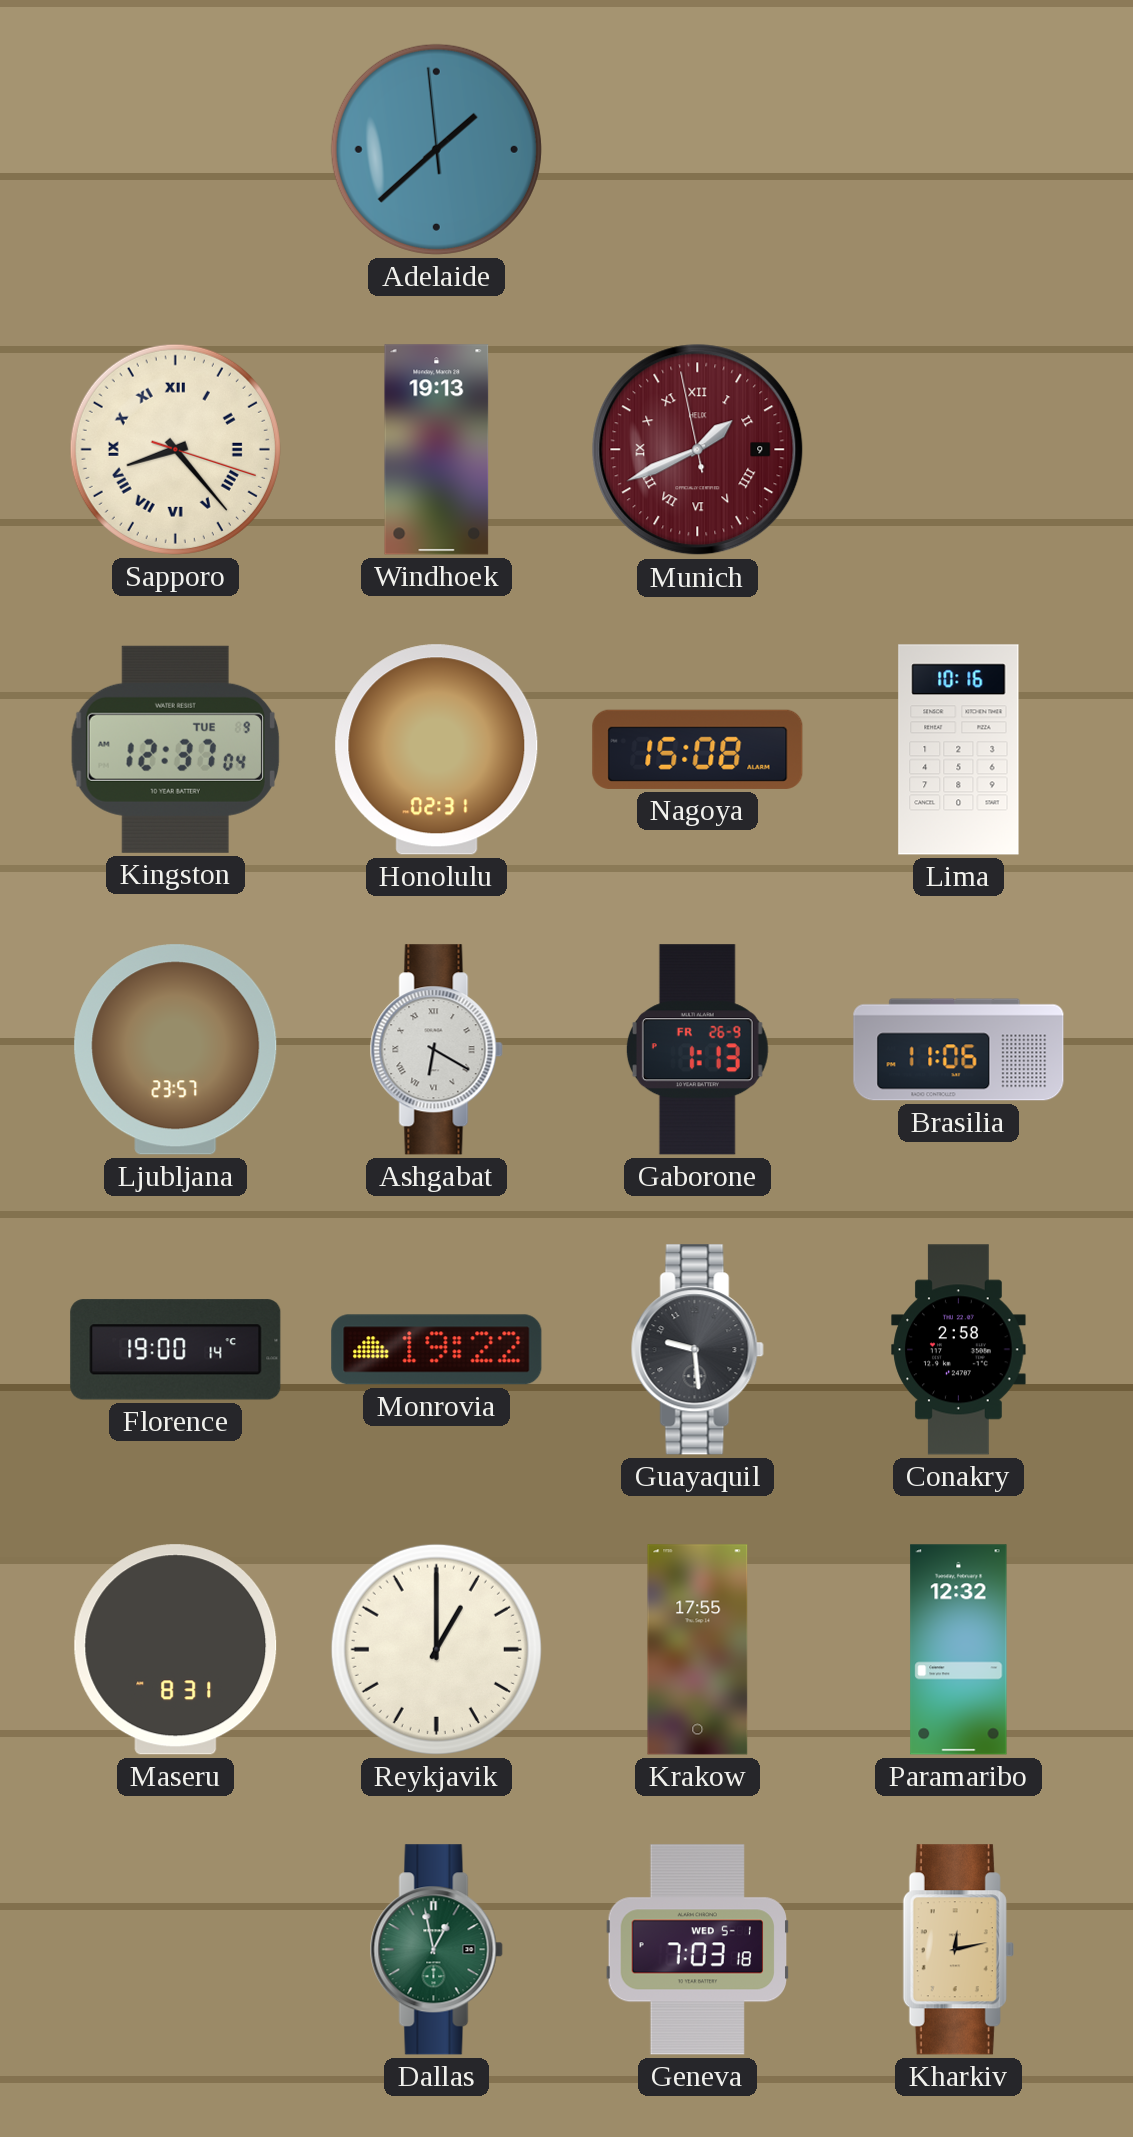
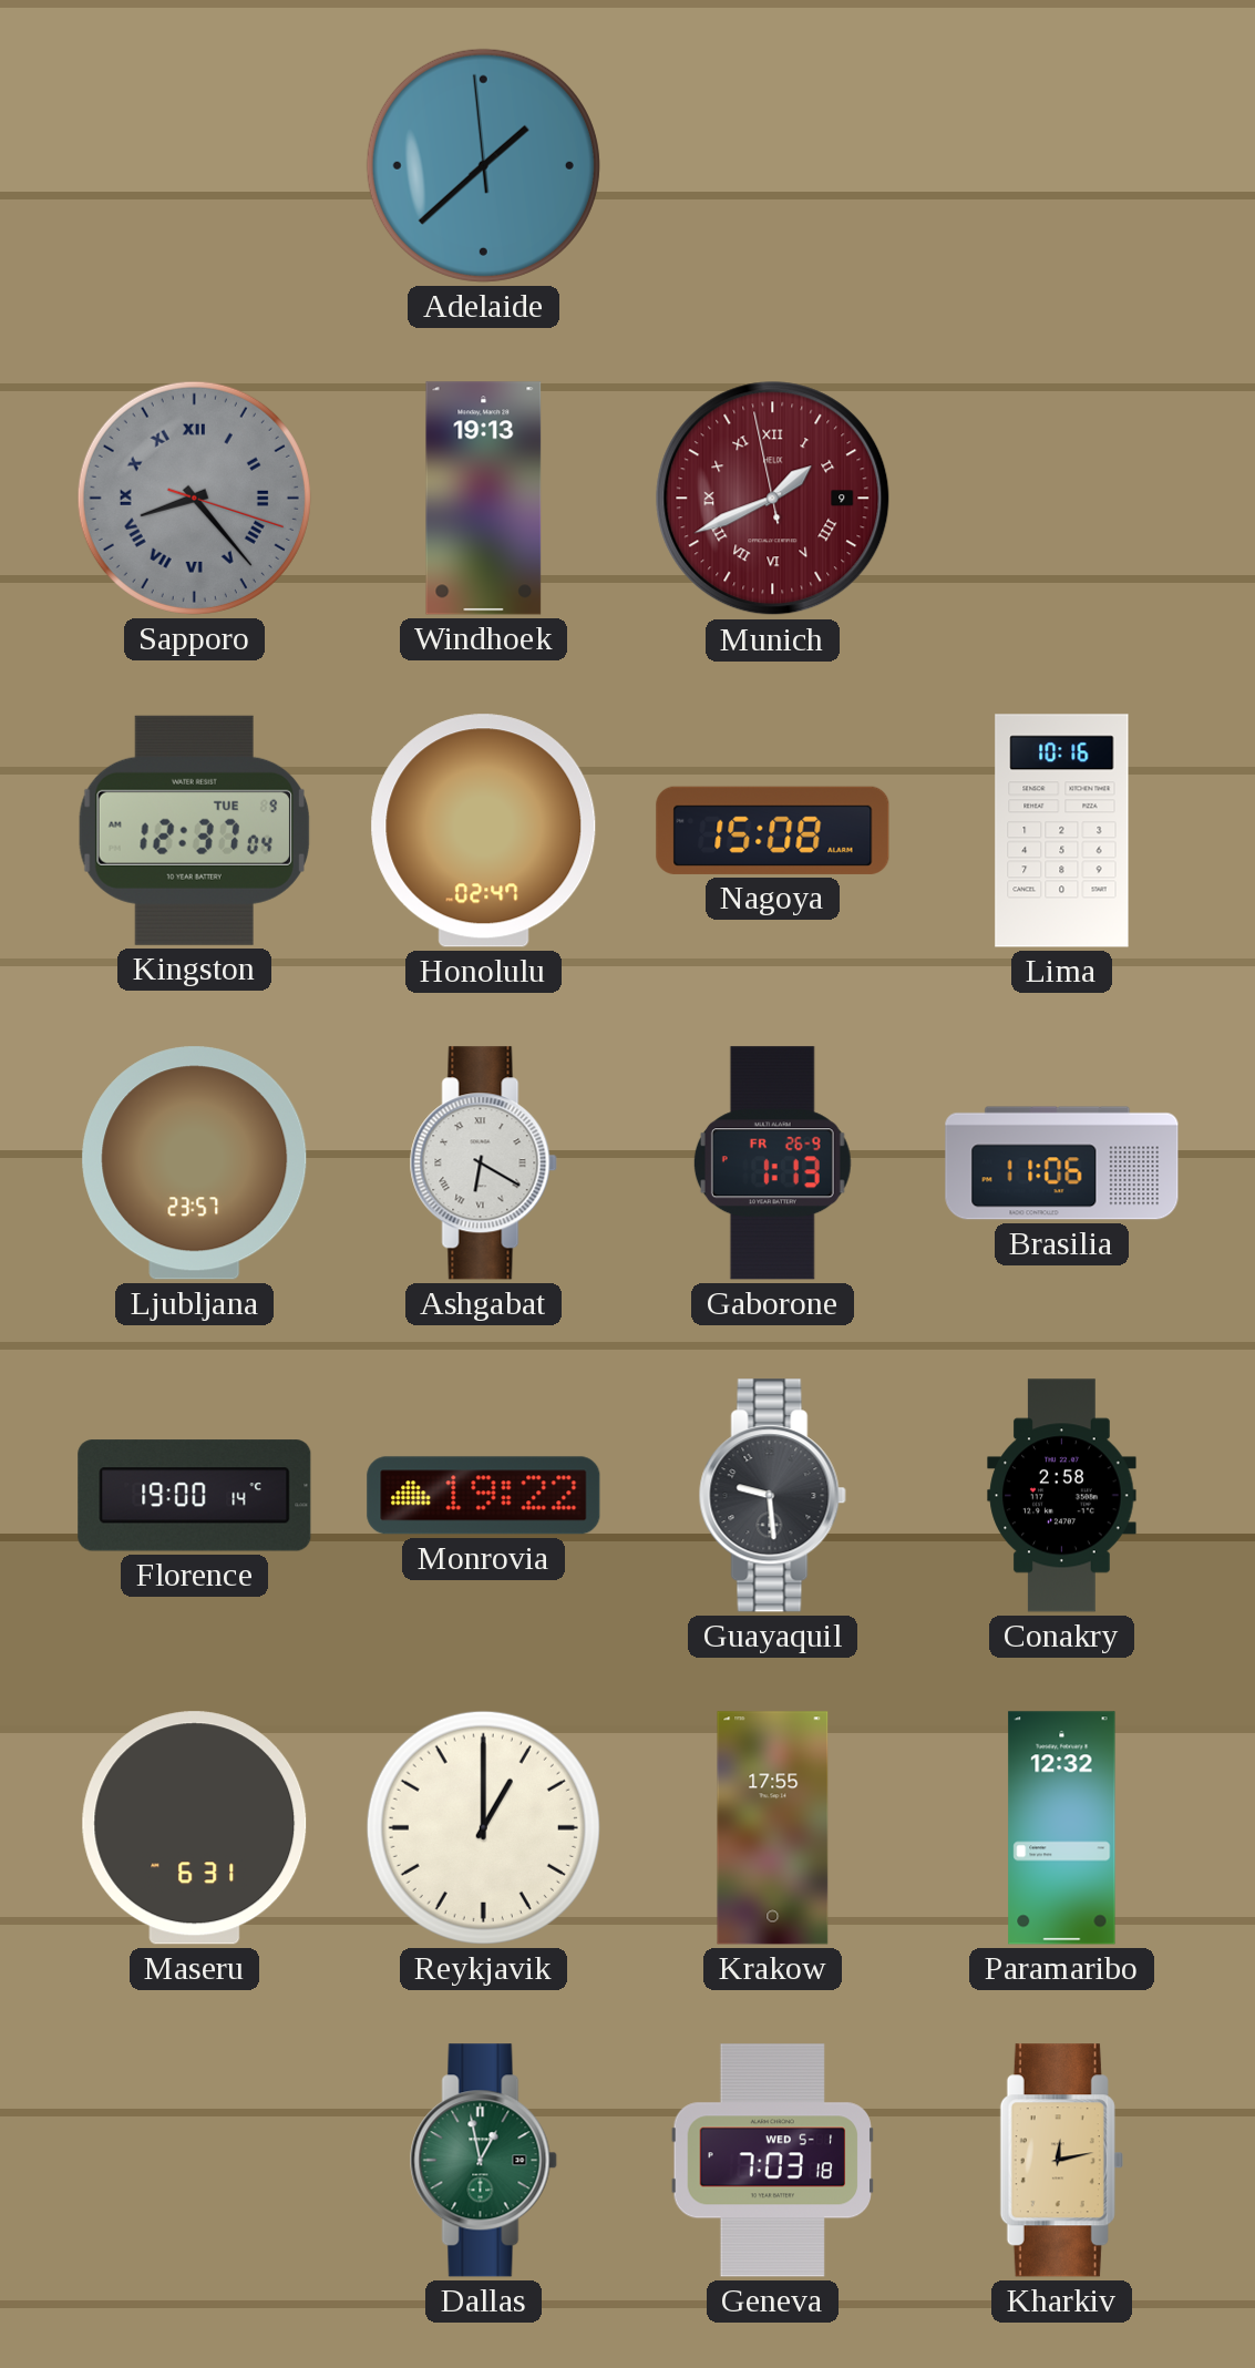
Sapporo dial: cream -> grey
Honolulu: 02:31 -> 02:47
Maseru: 8:31 -> 6:31
